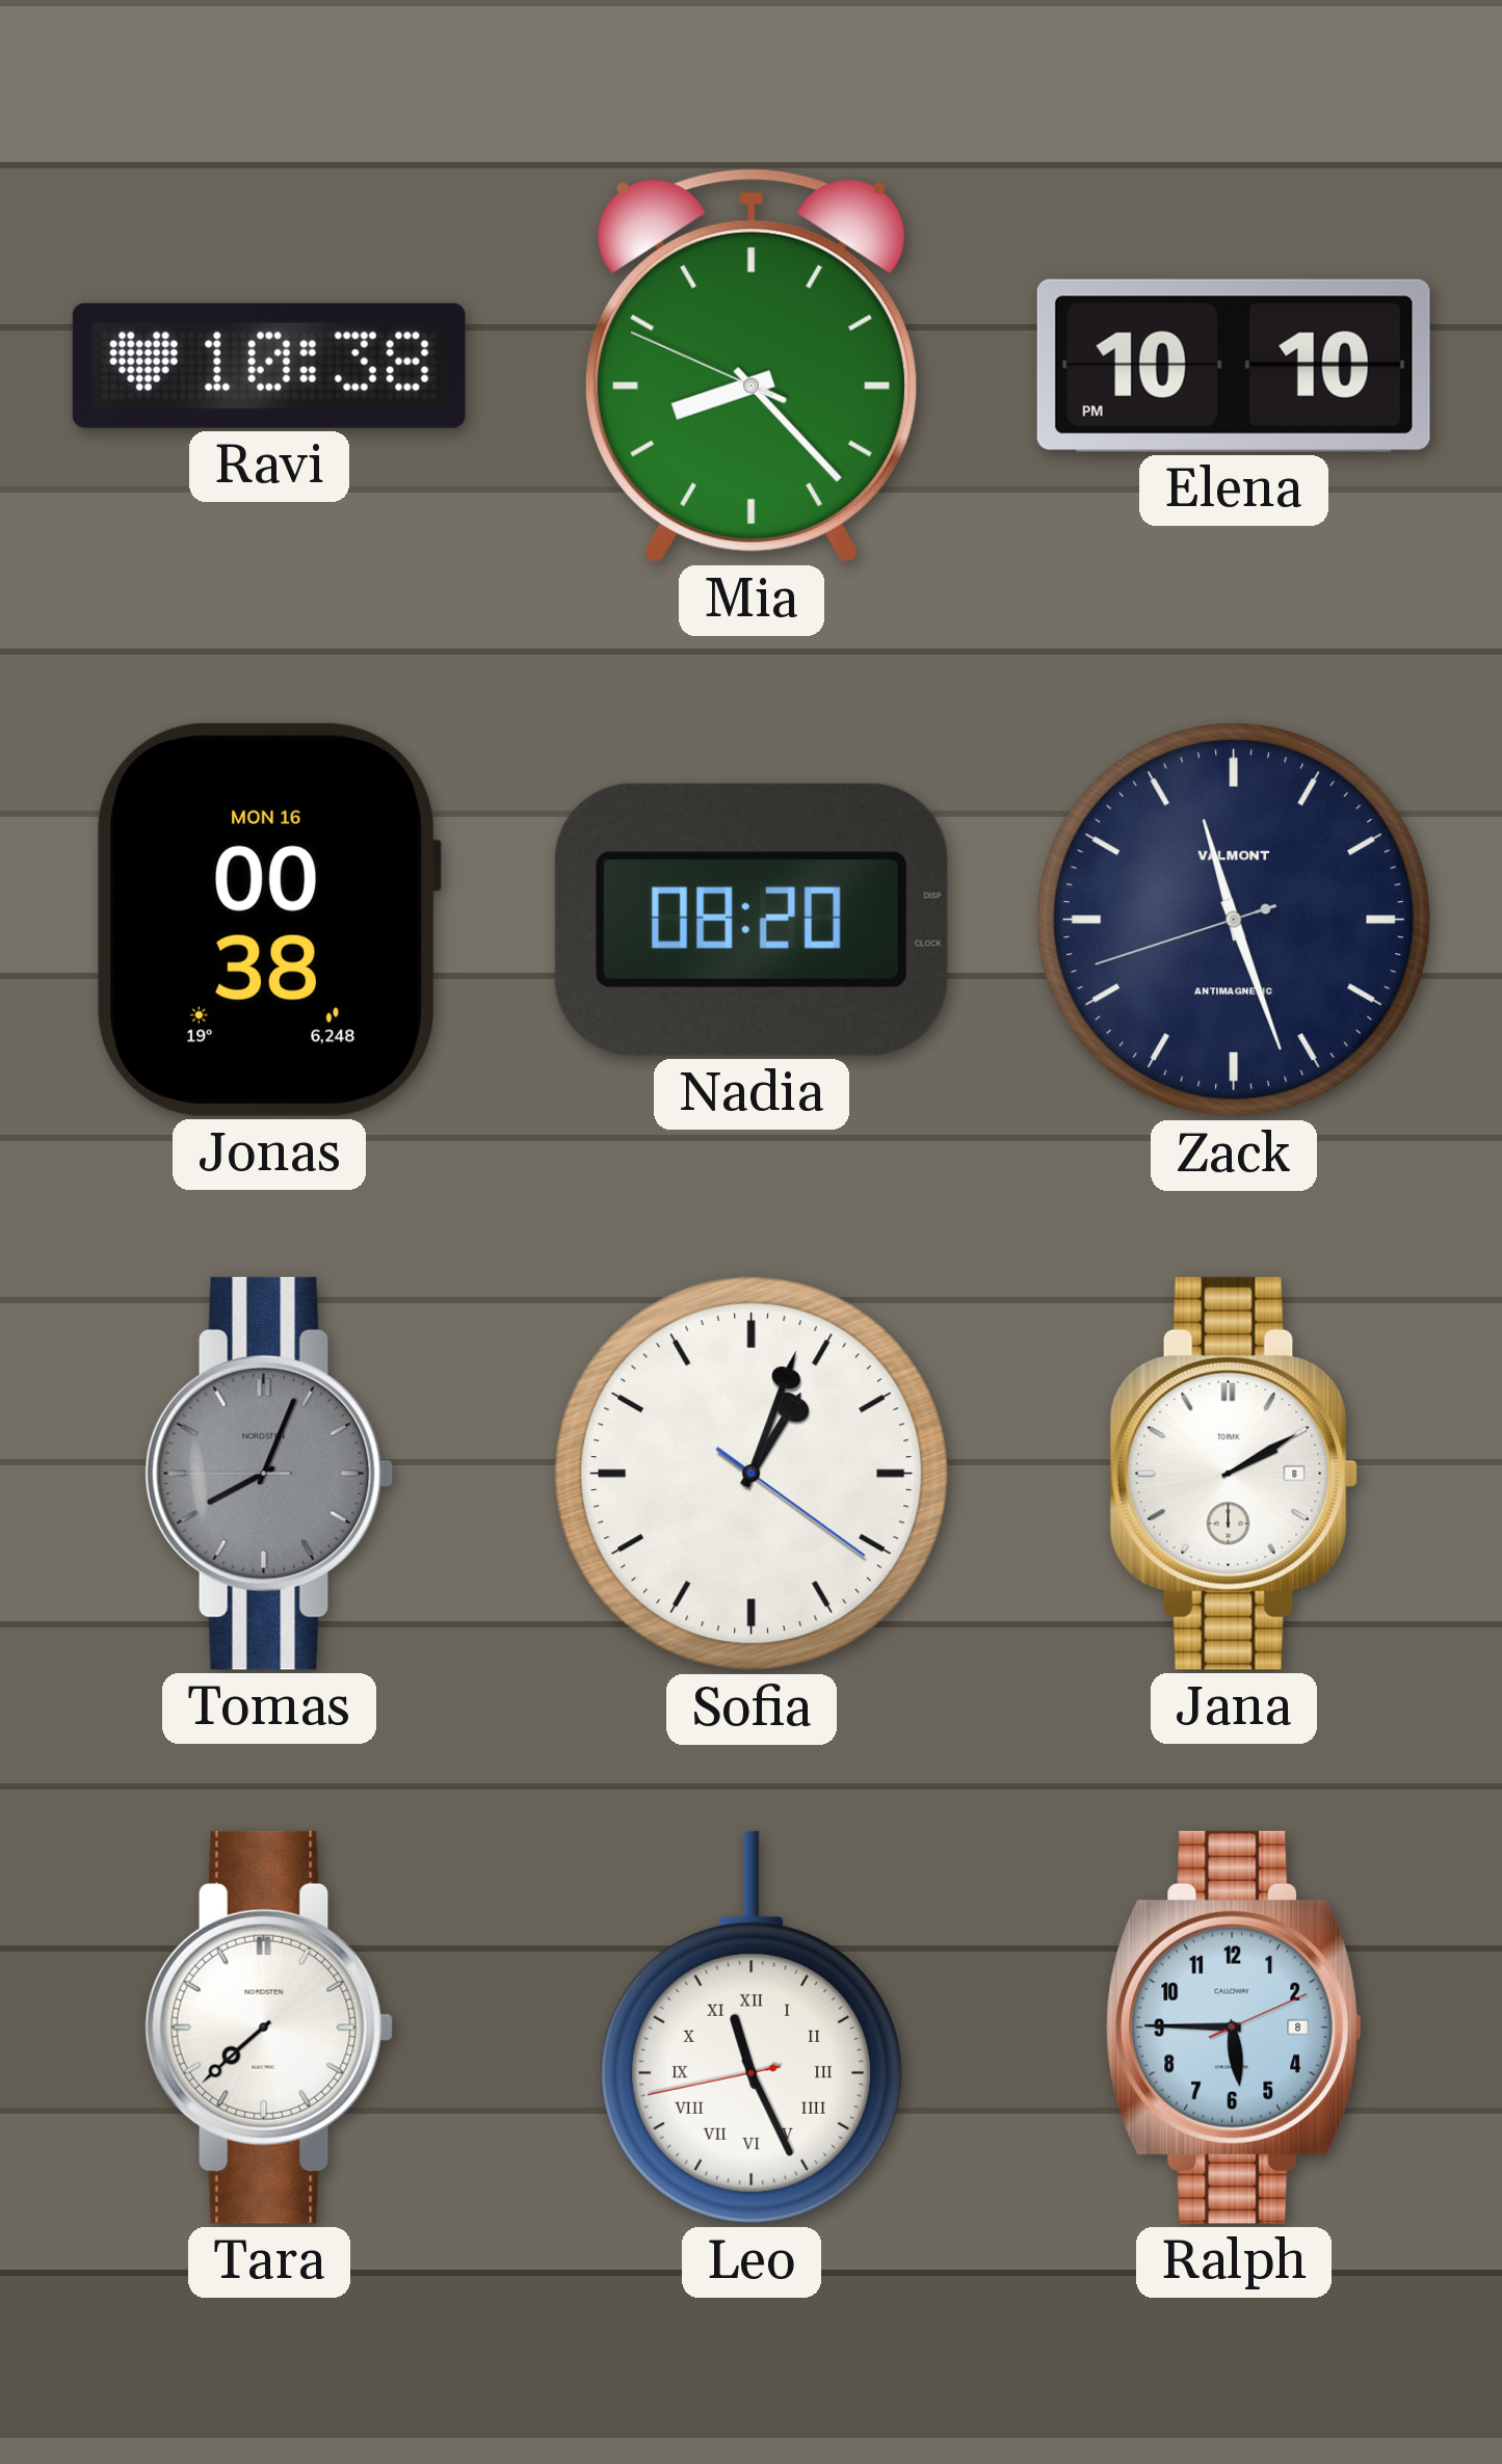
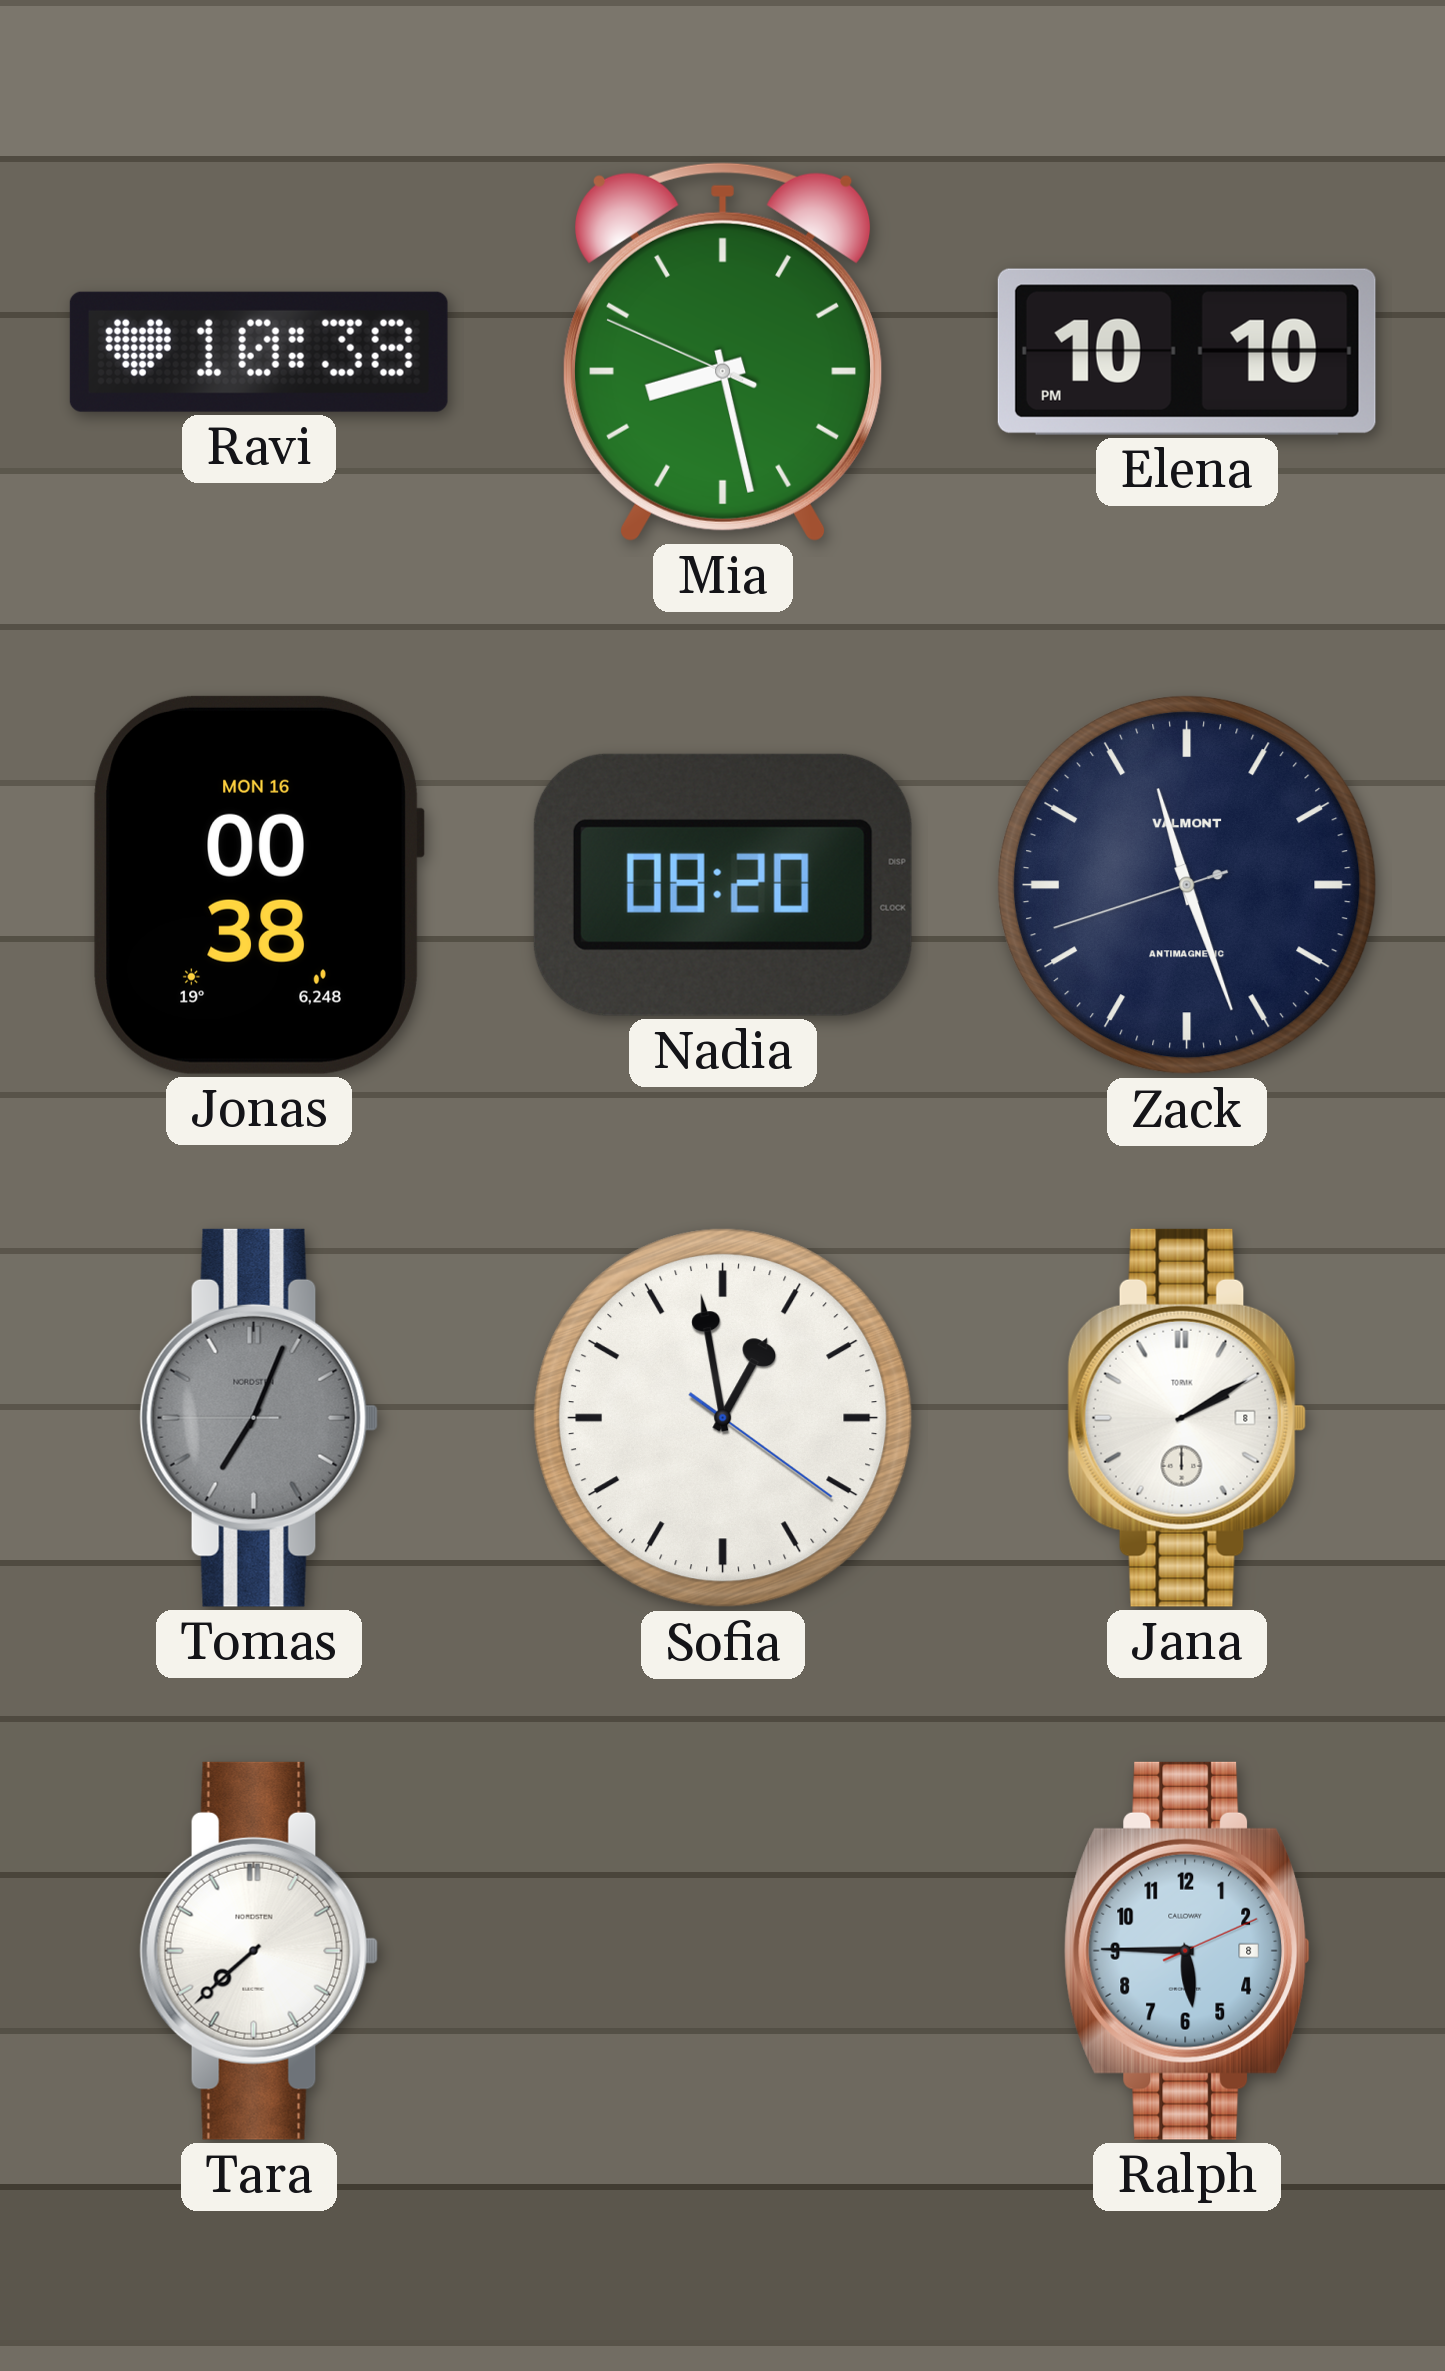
Mia: 8:22 -> 8:27
Tomas: 8:03 -> 7:03
Sofia: 1:03 -> 12:58
Leo: 11:25 -> none
